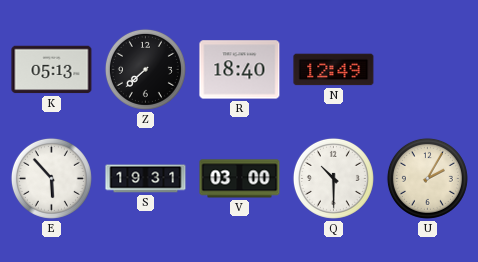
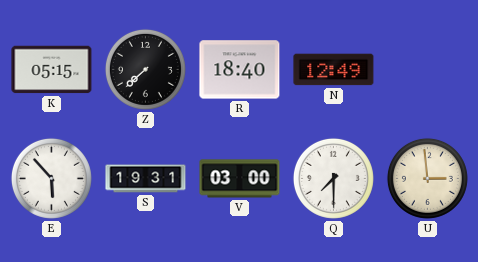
K: 05:13 -> 05:15
Q: 10:30 -> 7:30
U: 2:05 -> 2:59
